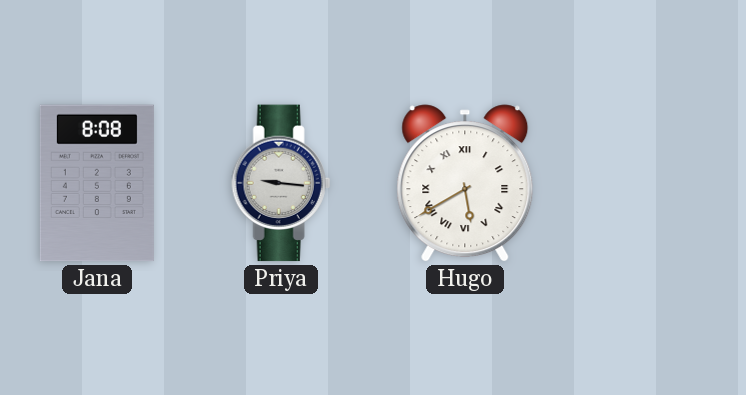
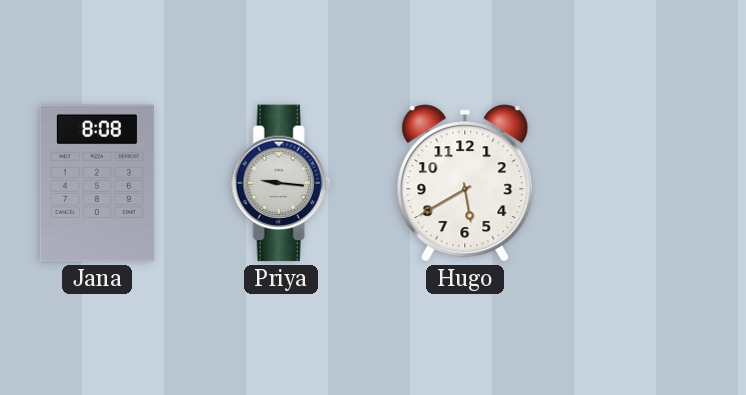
Hugo numerals: Roman -> Arabic
